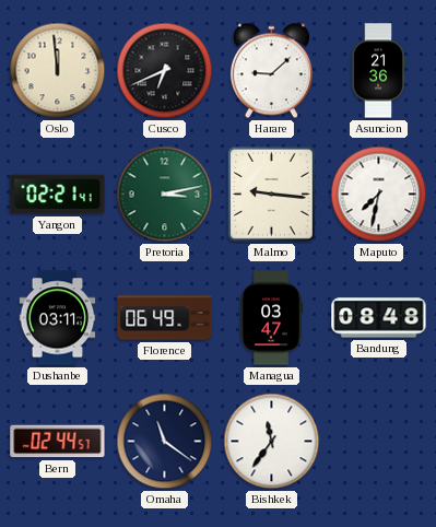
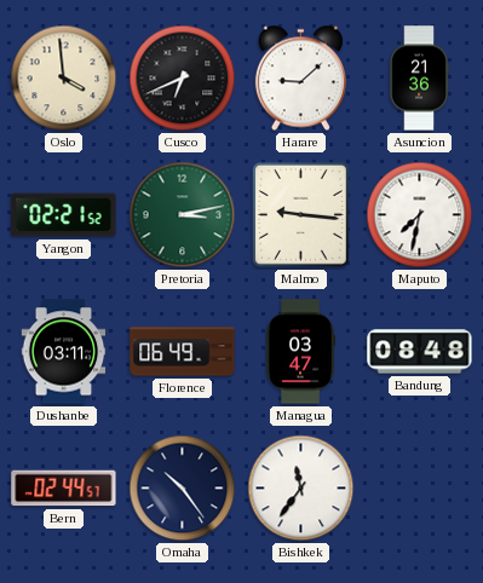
Oslo: 11:59 -> 3:59
Yangon: 02:21:41 -> 02:21:52
Omaha: 11:21 -> 10:24
